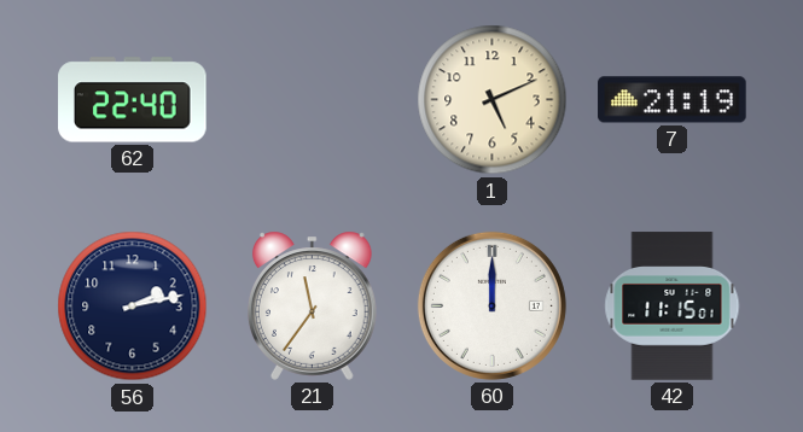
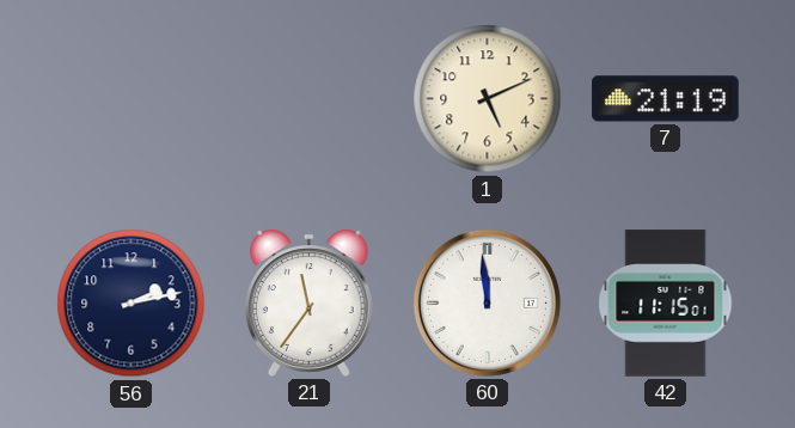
62: 22:40 -> none
60: 12:00 -> 11:59
